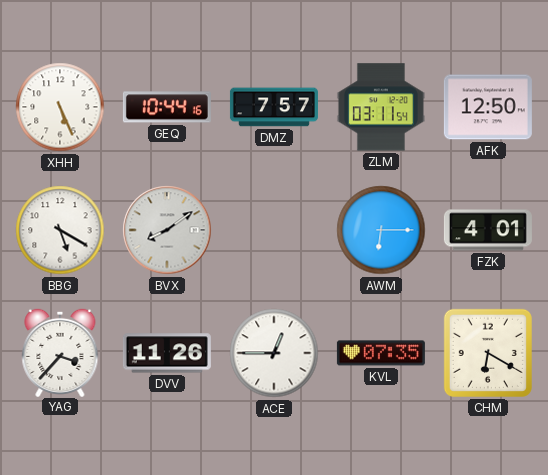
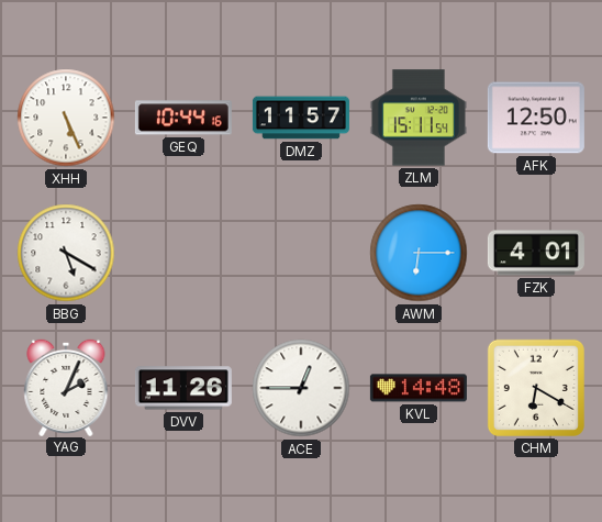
DMZ: 7:57 -> 11:57
ZLM: 03:11 -> 15:11
BVX: 8:09 -> none
YAG: 3:37 -> 2:04
KVL: 07:35 -> 14:48
